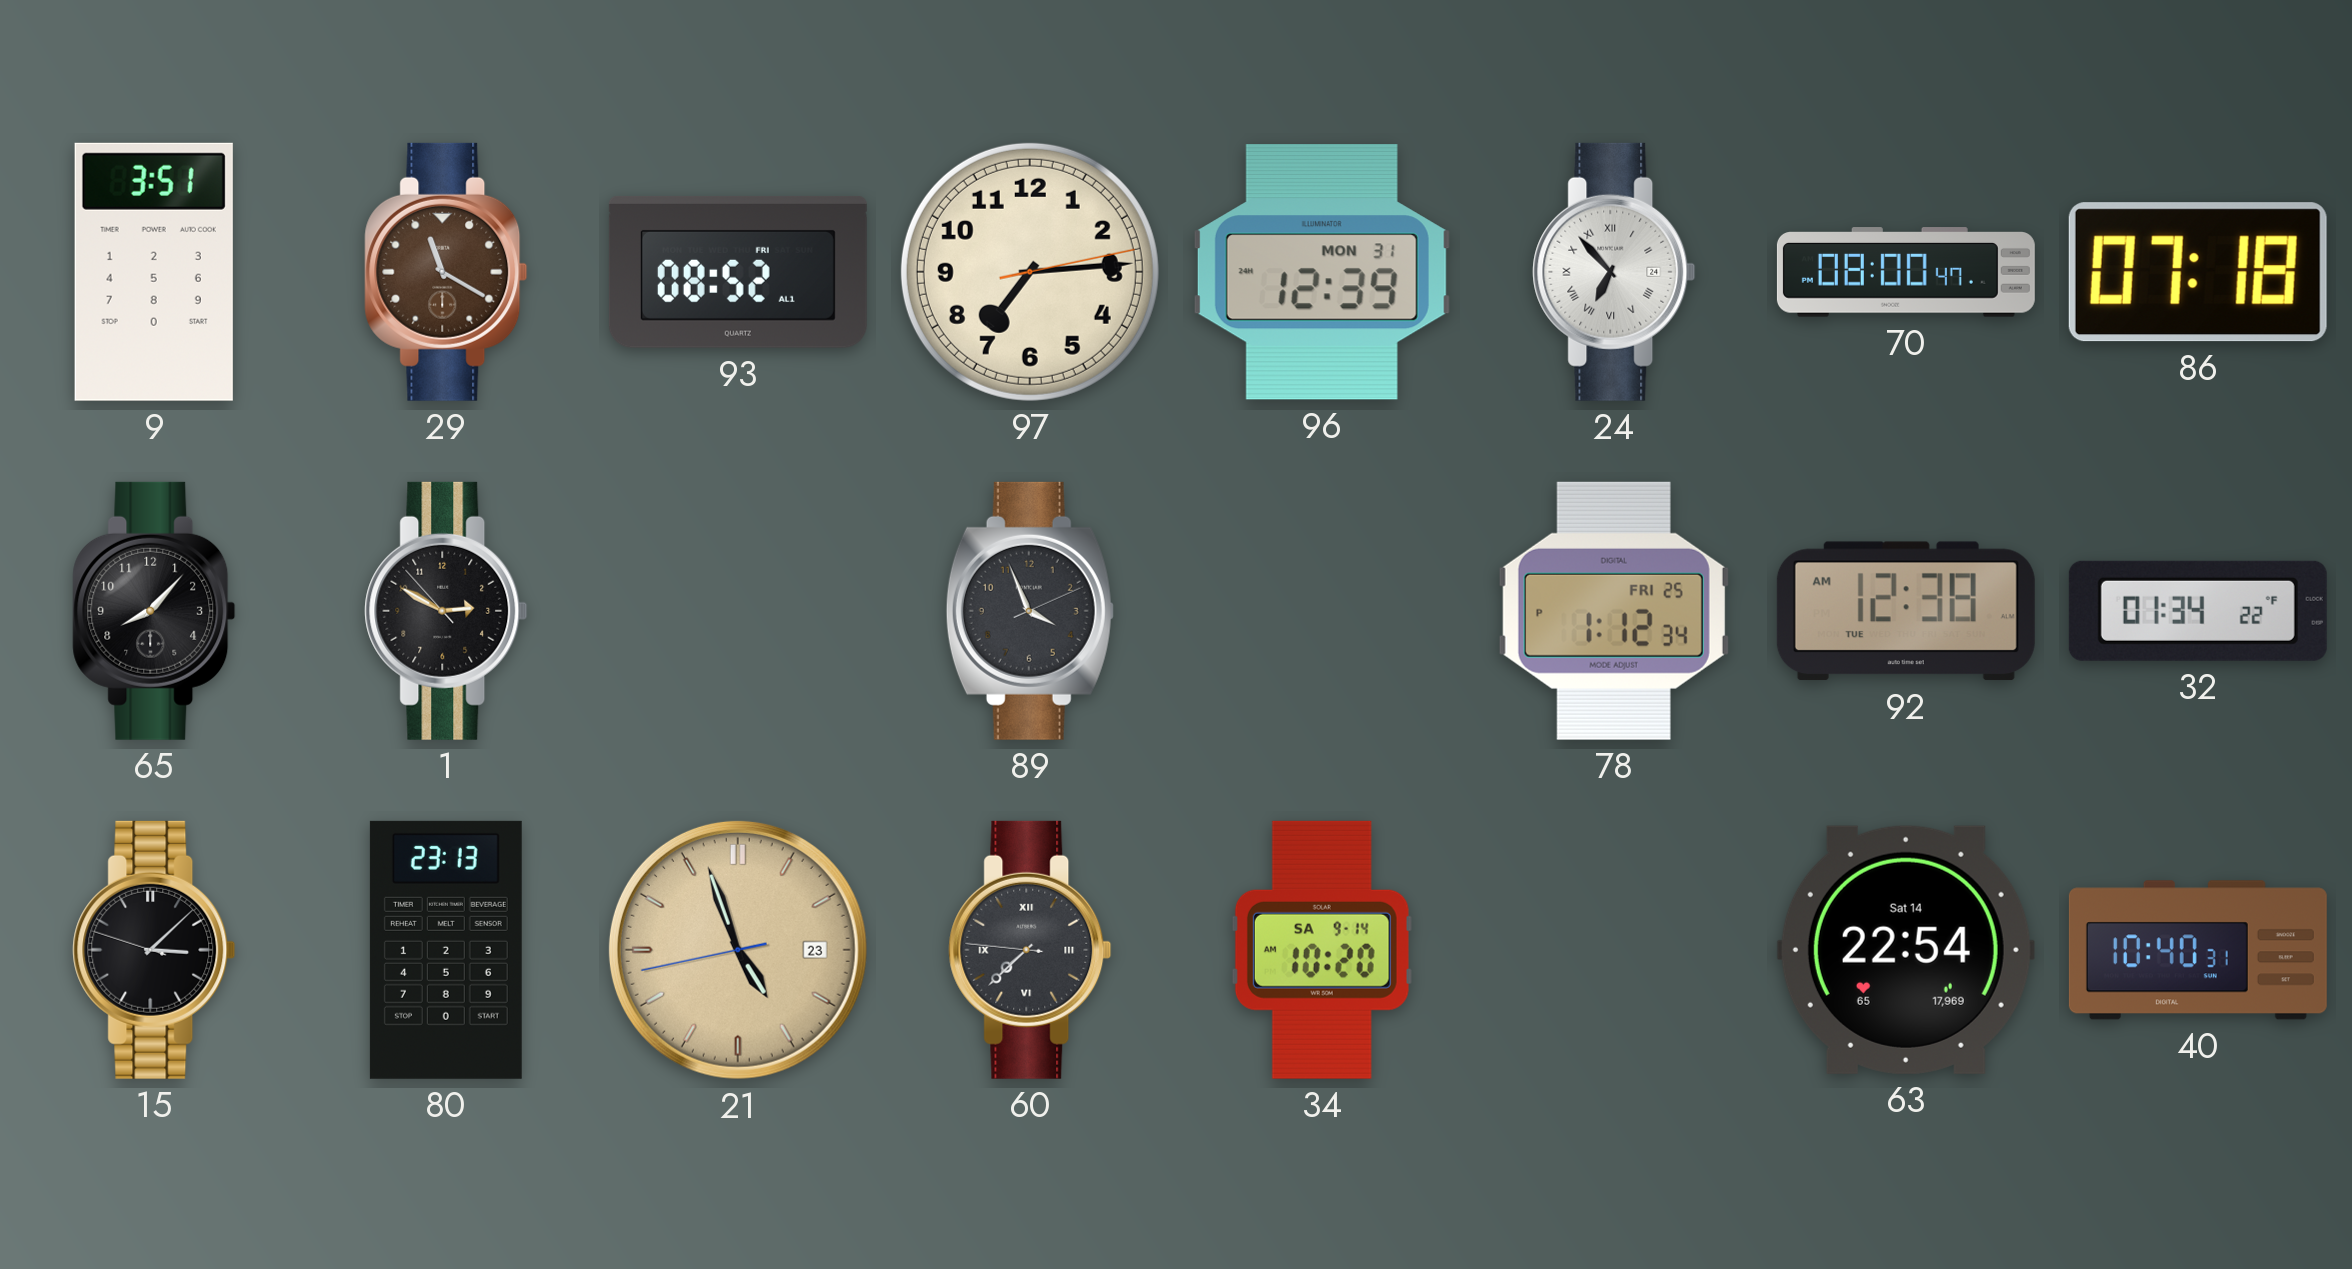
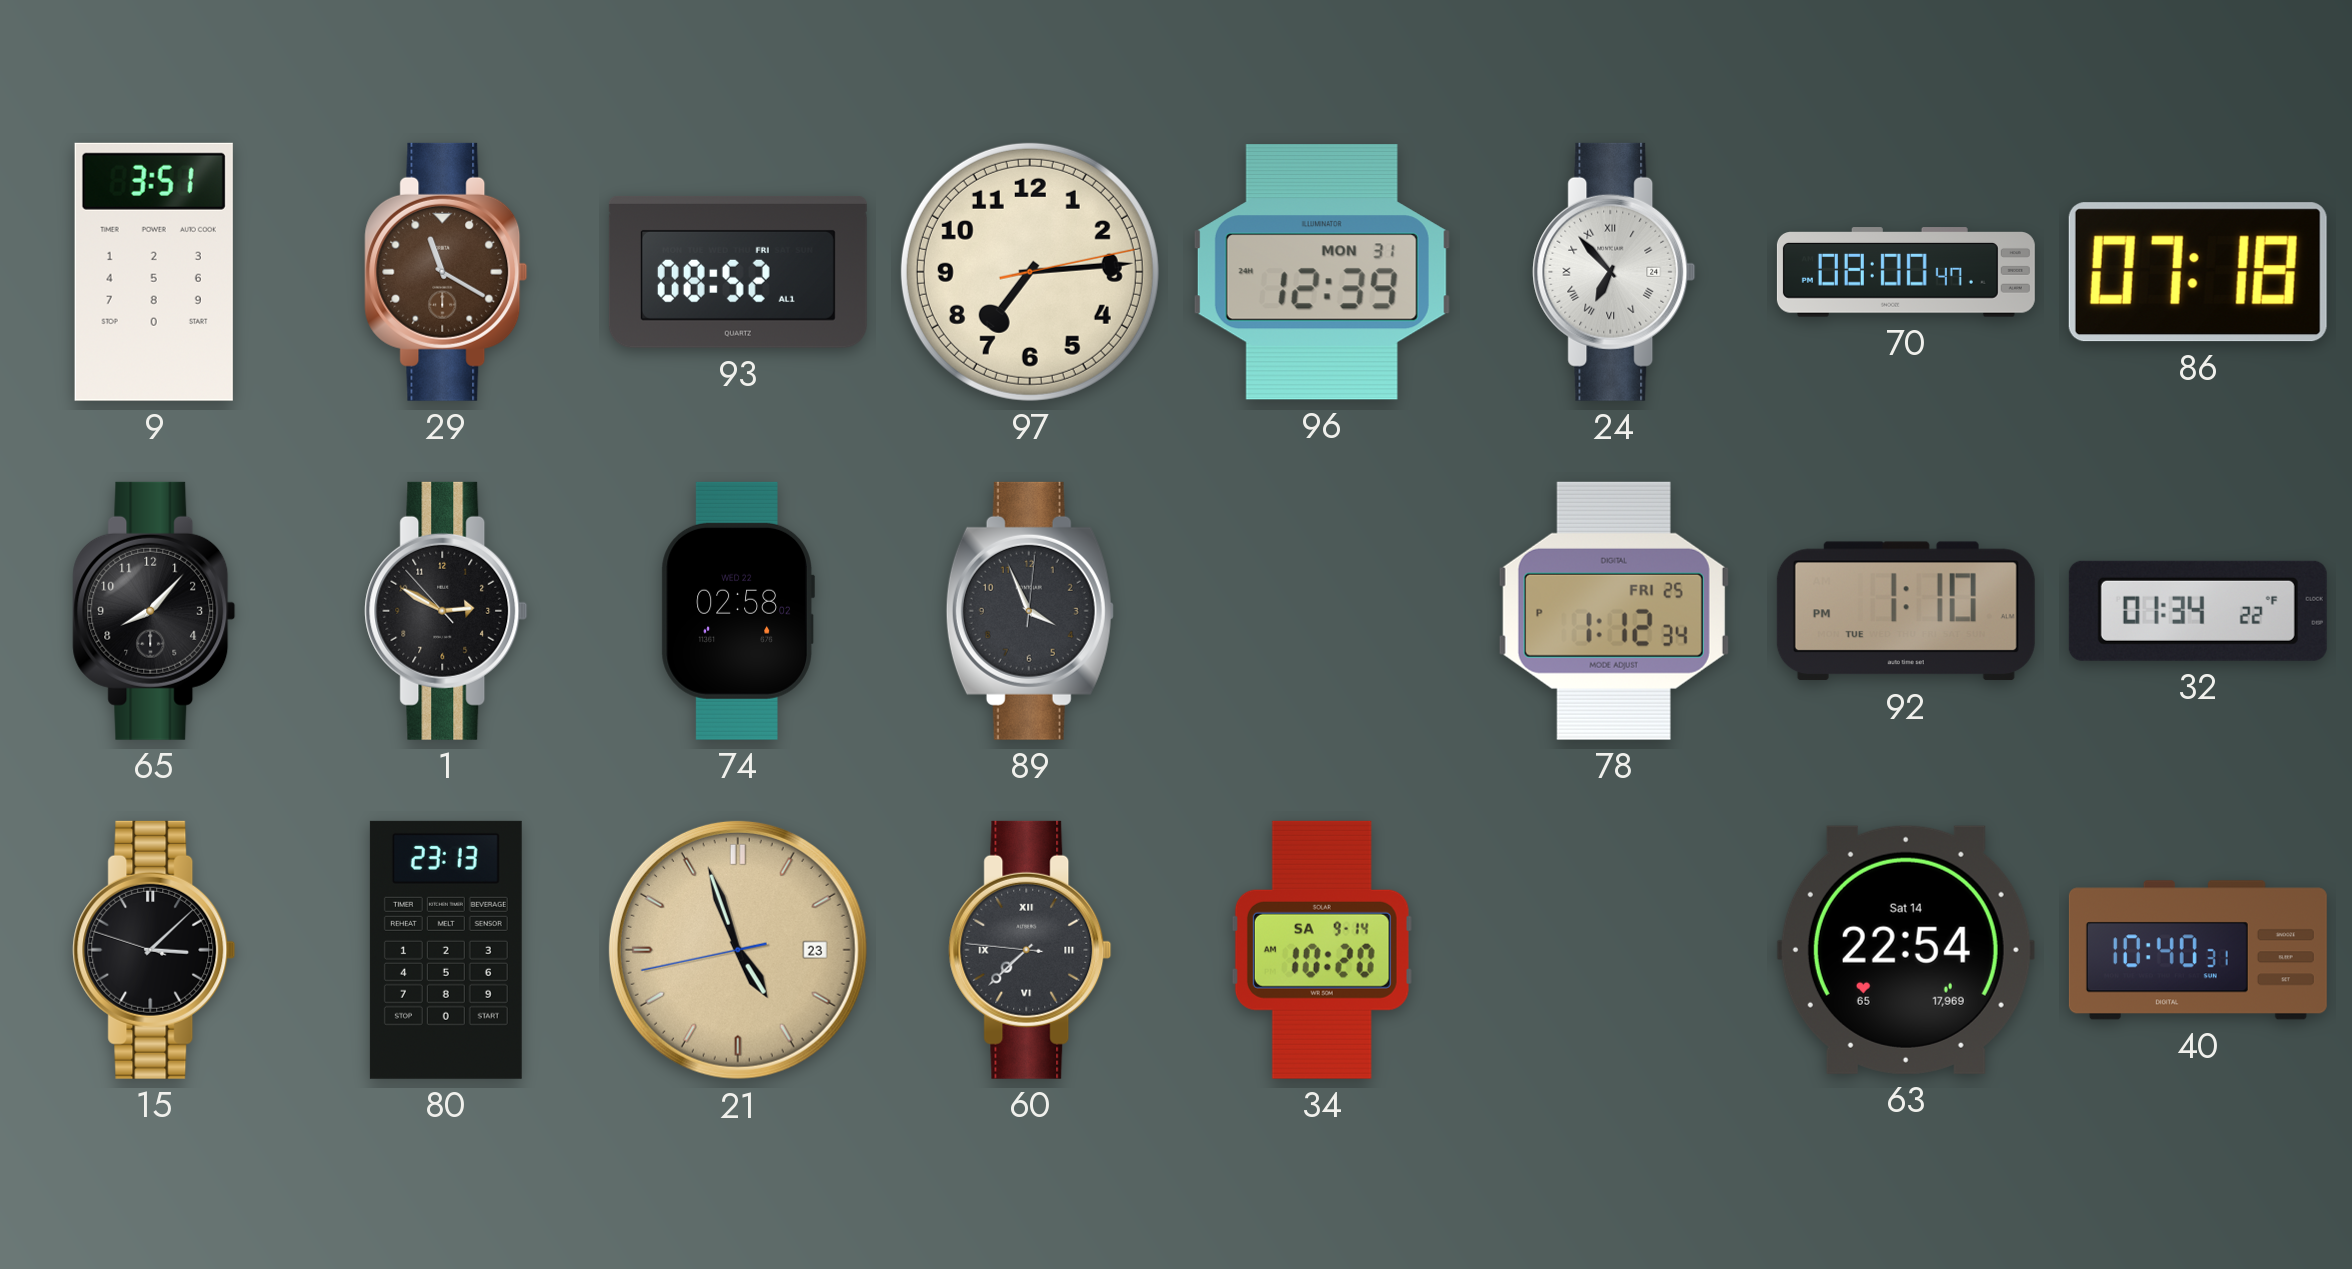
74: none -> 02:58
89: 3:56:11 -> 3:56:01
92: 12:38 -> 1:10
